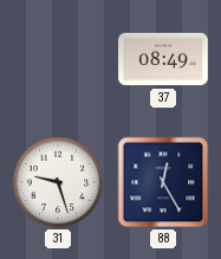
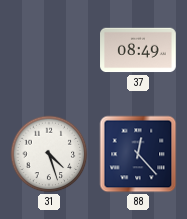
31: 9:27 -> 4:27
88: 12:25 -> 12:23
